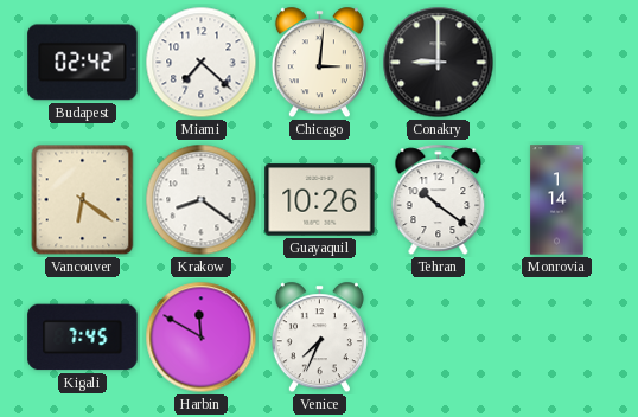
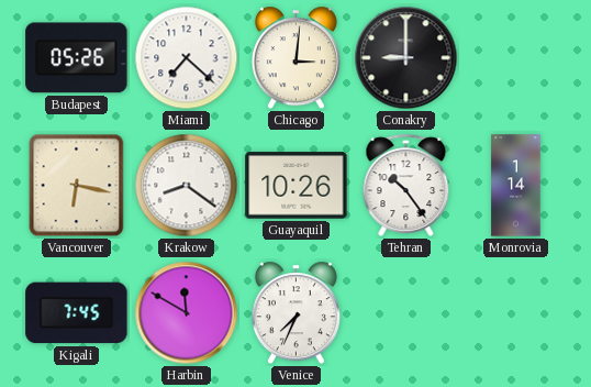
Budapest: 02:42 -> 05:26
Vancouver: 6:21 -> 6:17
Tehran: 10:21 -> 10:24
